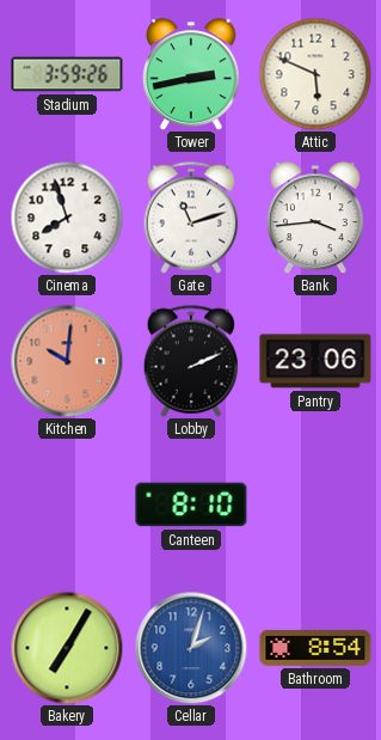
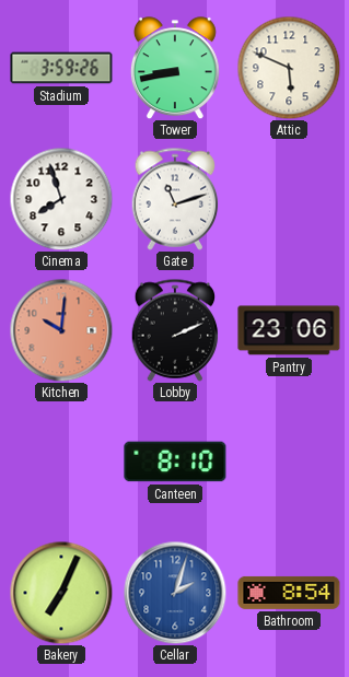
Tower: 2:43 -> 8:43
Bank: 3:44 -> none
Bakery: 7:05 -> 7:04
